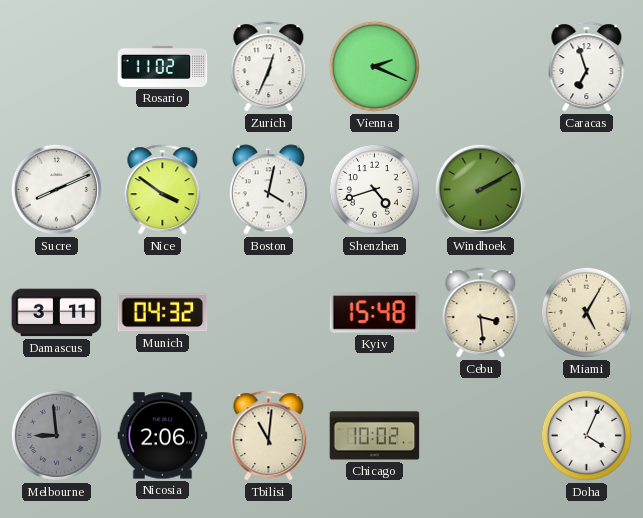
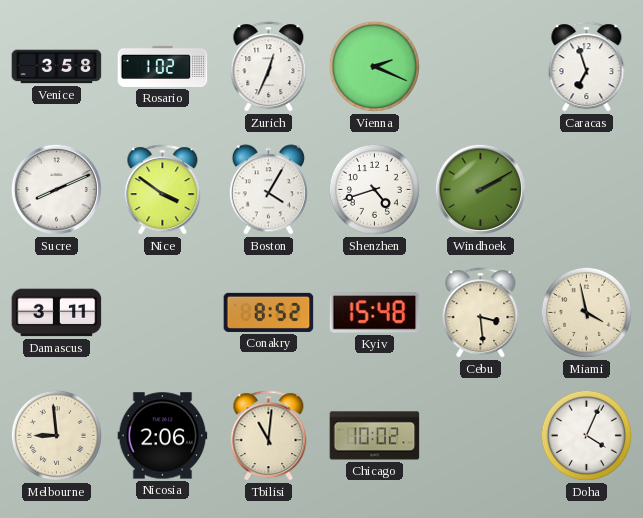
Venice: none -> 3:58
Rosario: 11:02 -> 1:02
Boston: 4:02 -> 4:05
Munich: 04:32 -> none
Conakry: none -> 8:52
Miami: 5:05 -> 3:58
Melbourne dial: grey -> cream
